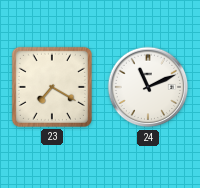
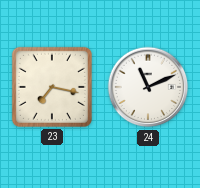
23: 7:20 -> 7:17
